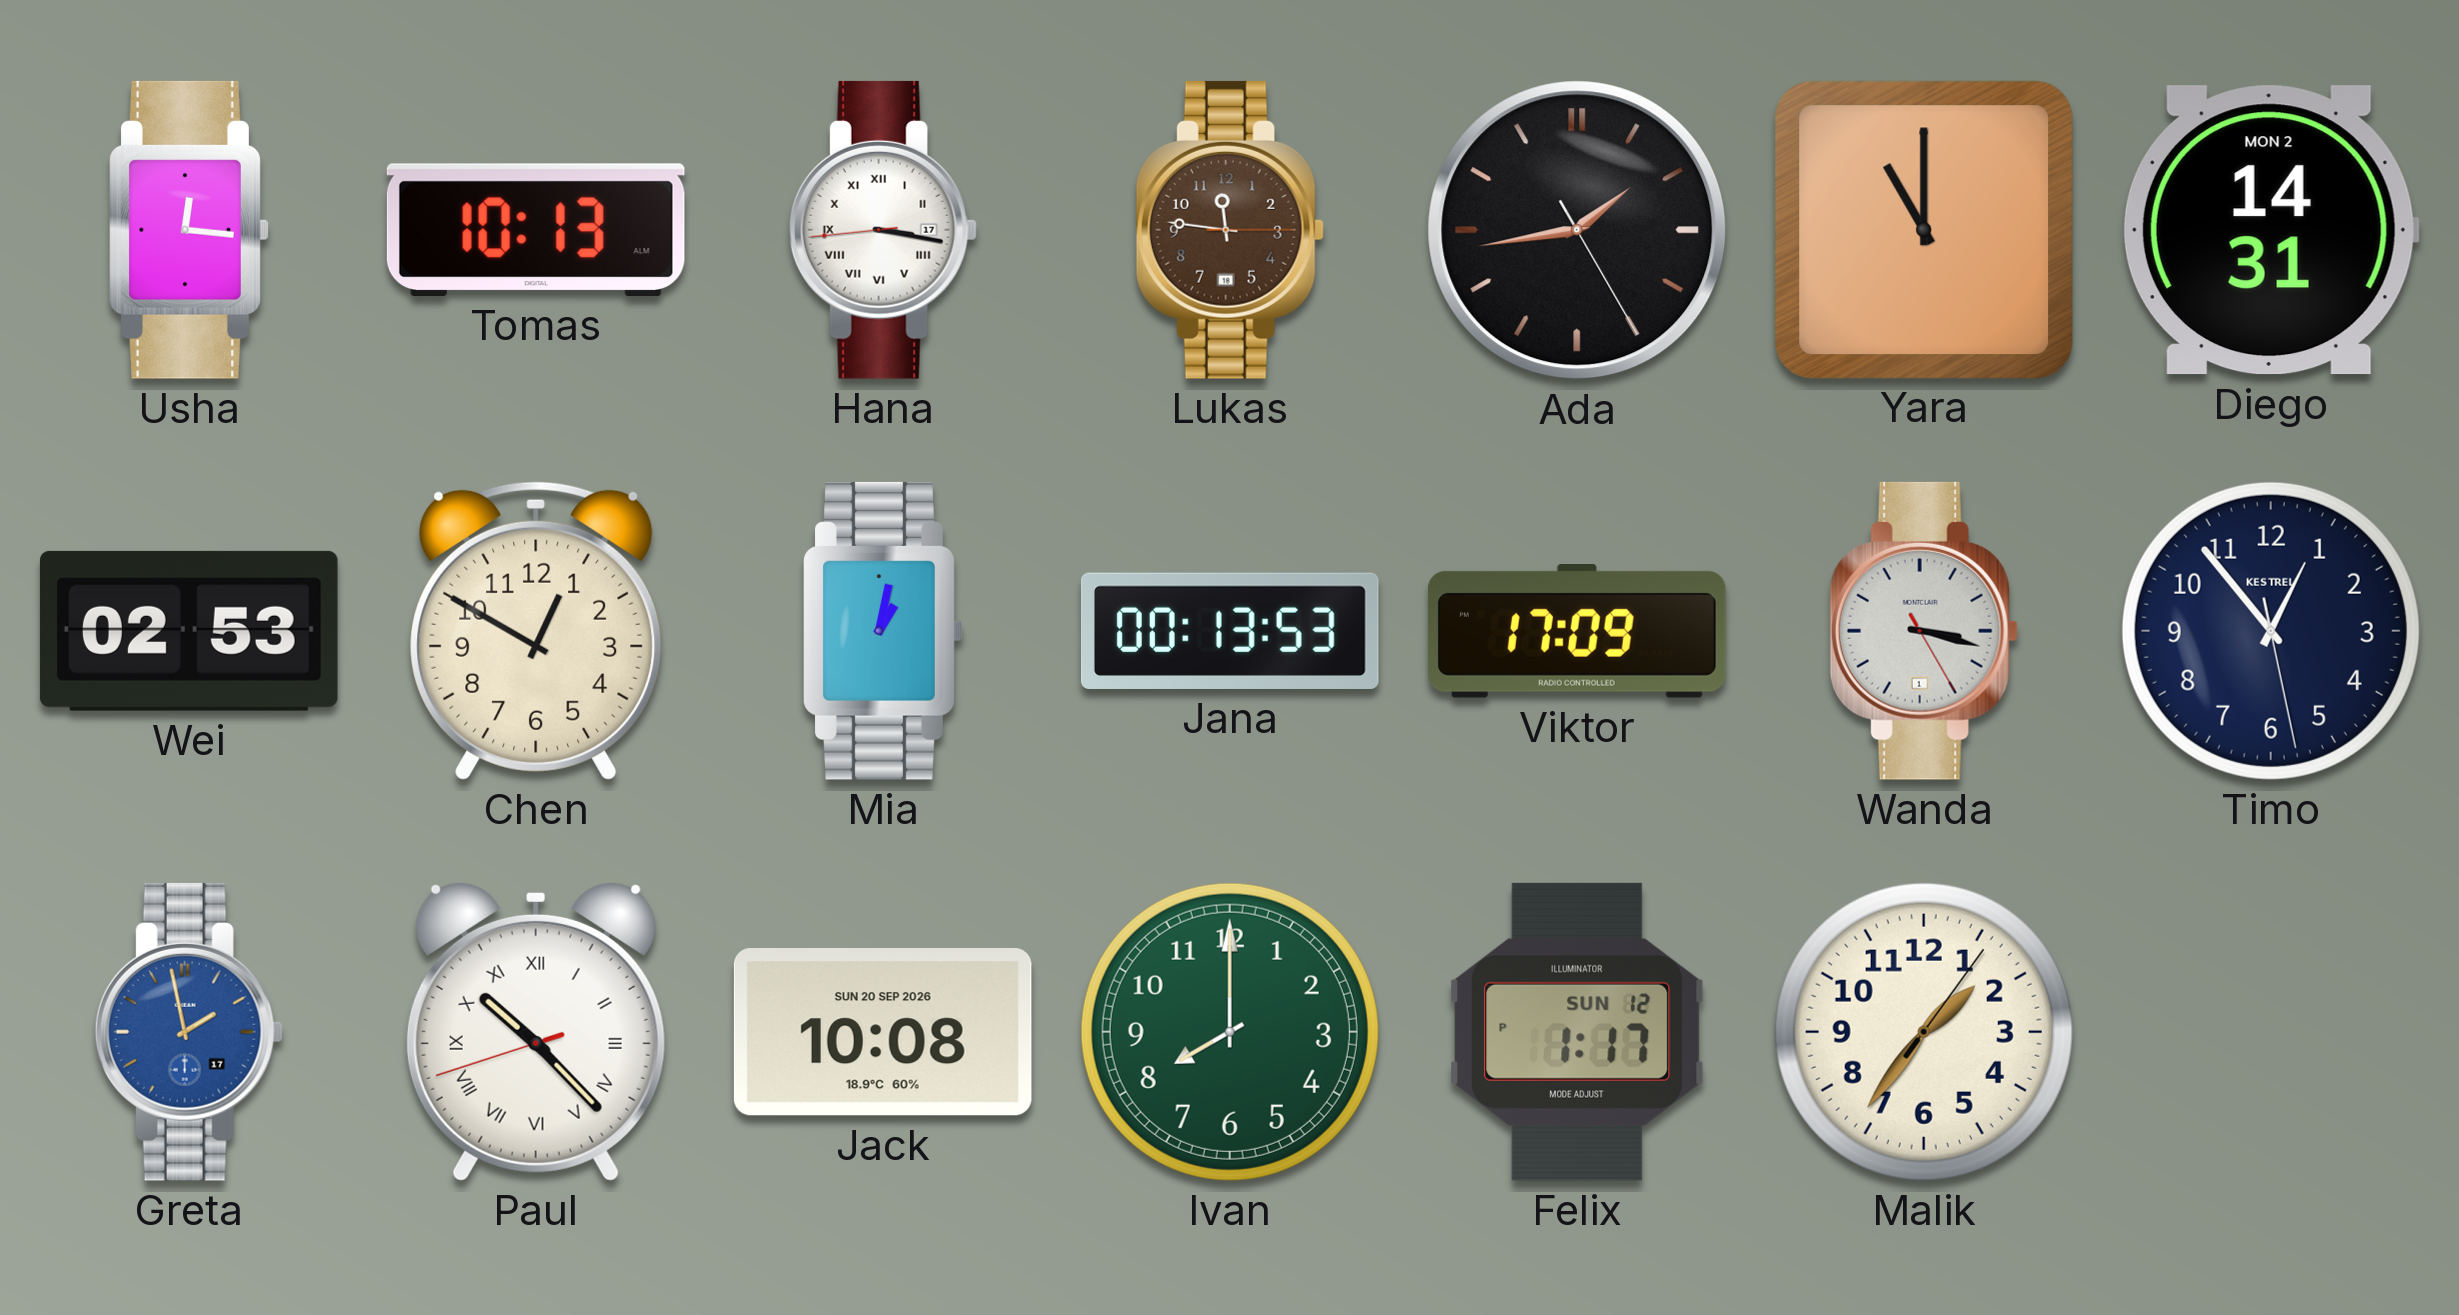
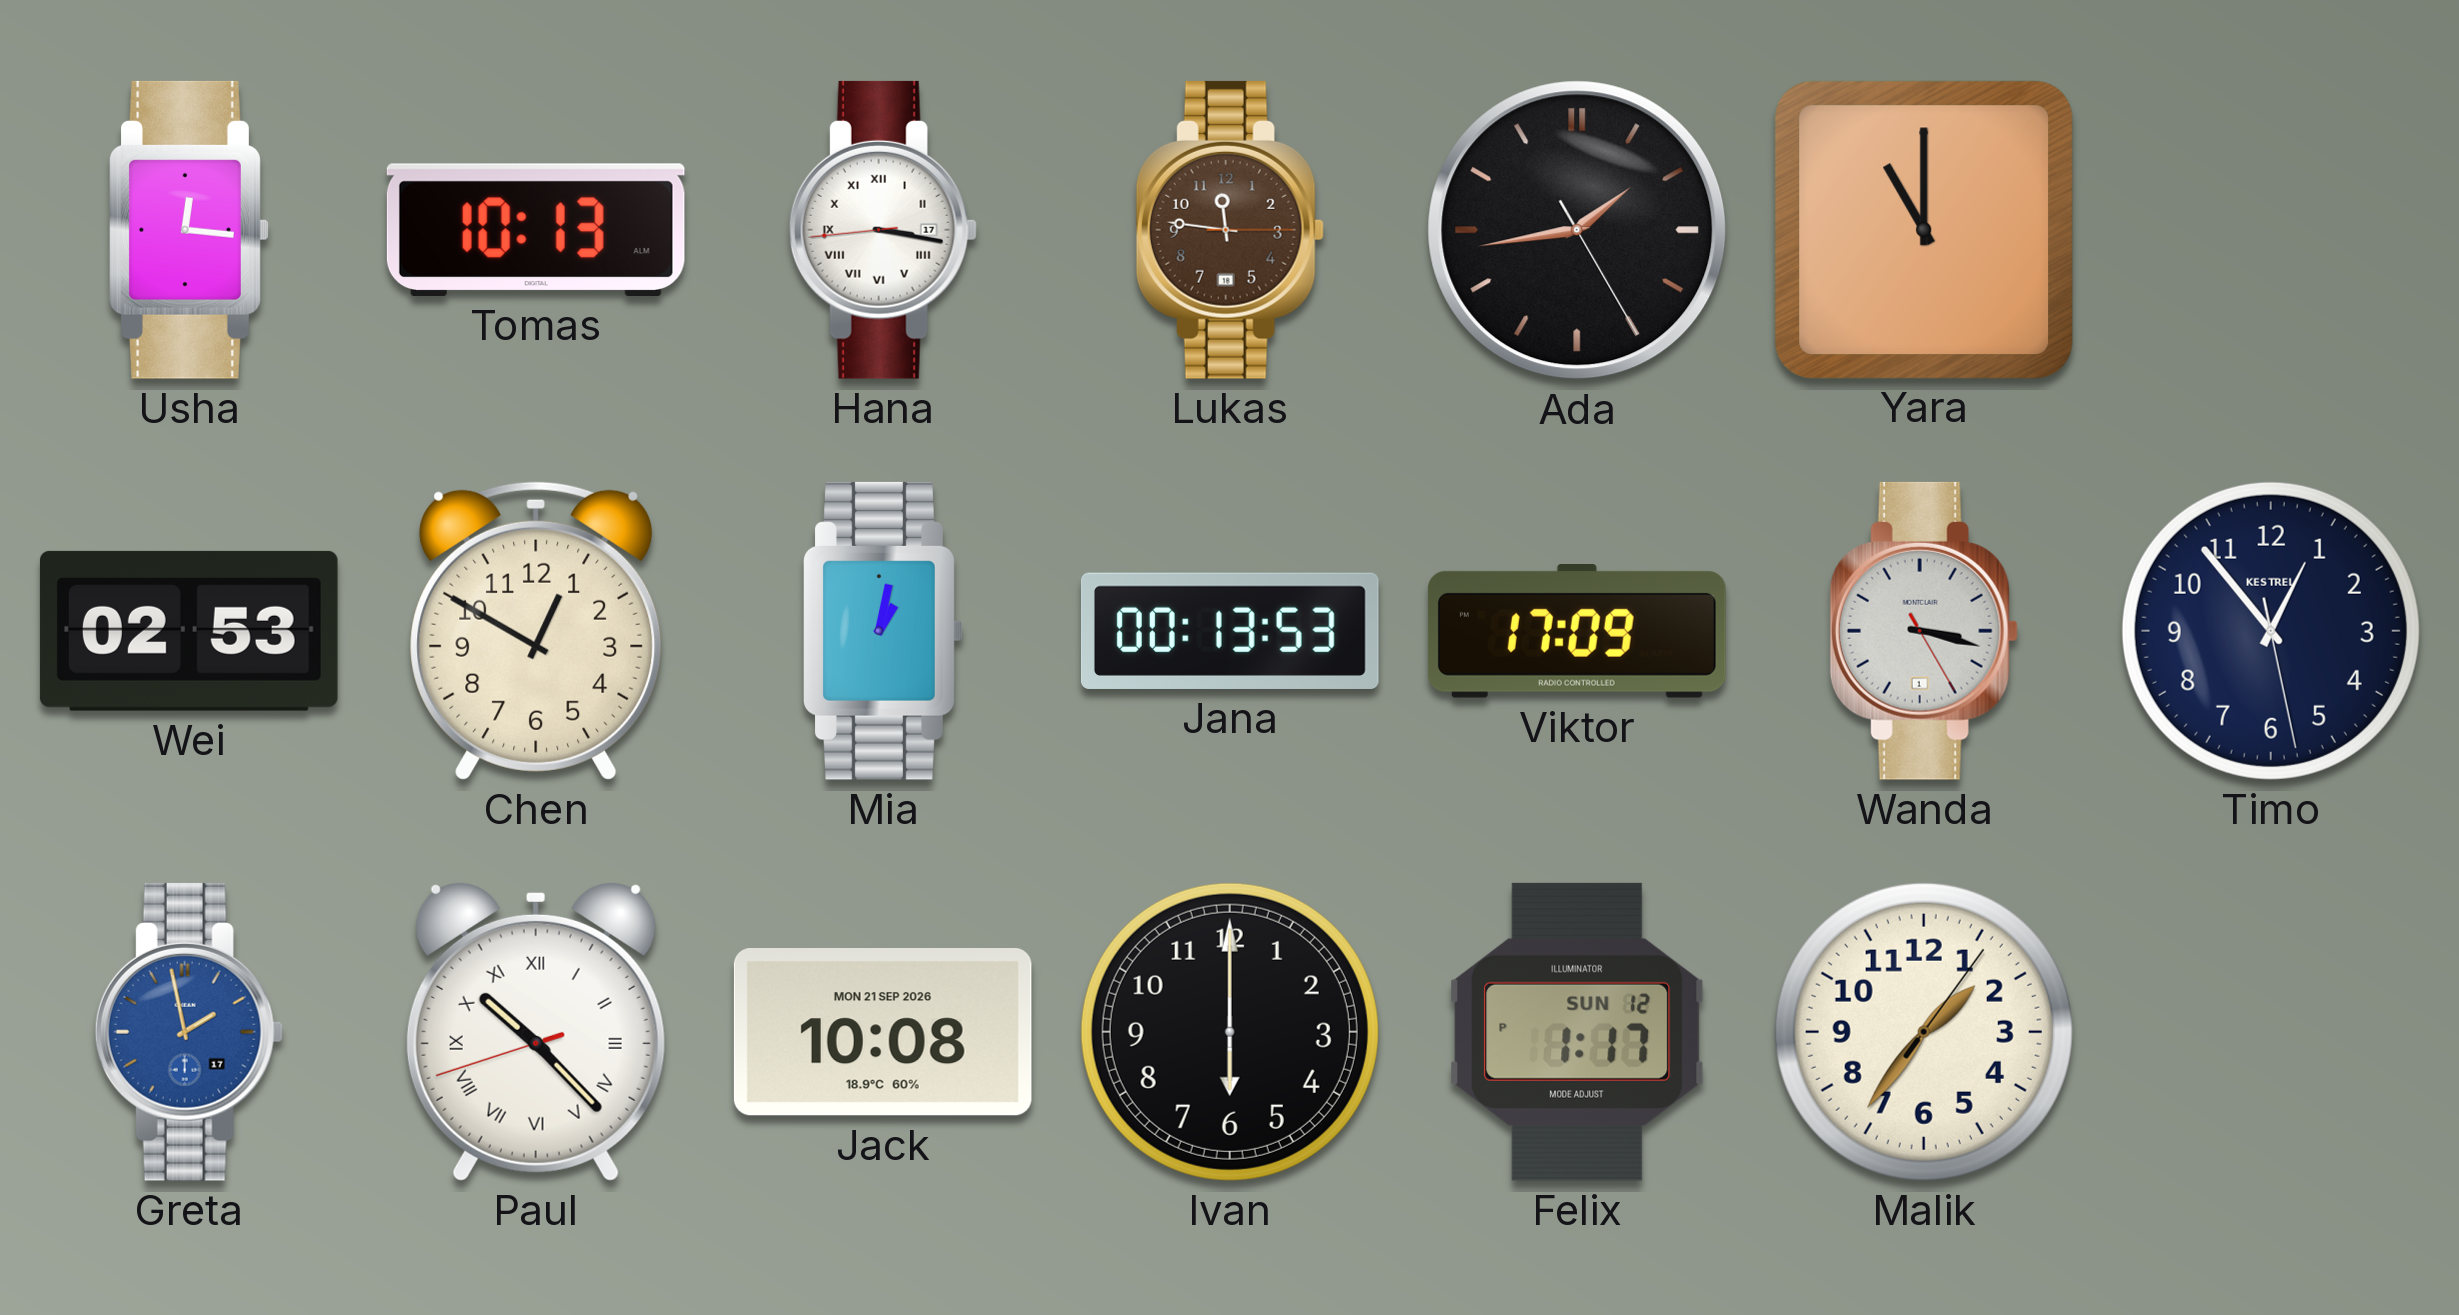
Diego: 14:31 -> none
Jack date: SUN 20 SEP 2026 -> MON 21 SEP 2026
Ivan: 8:00 -> 6:00
Ivan dial: green -> black
